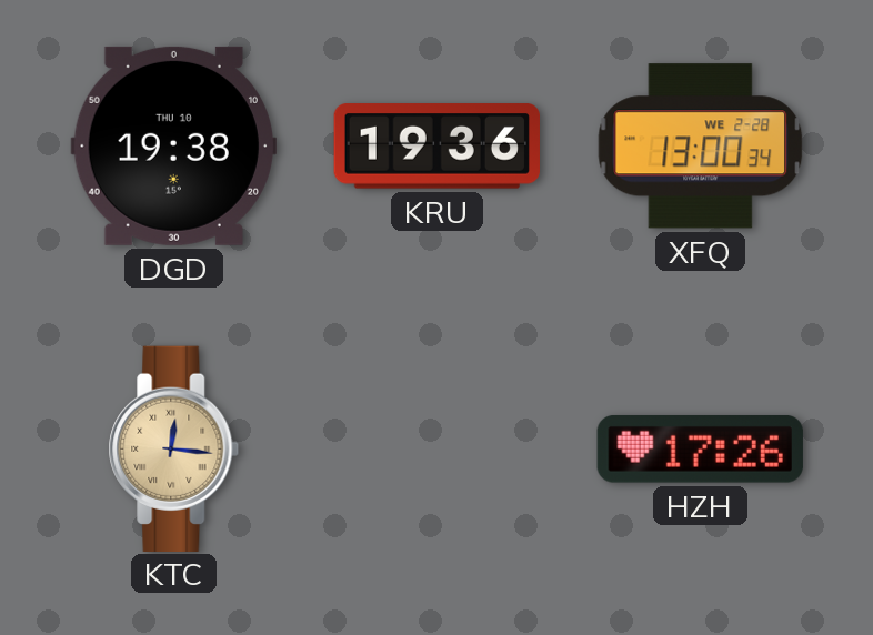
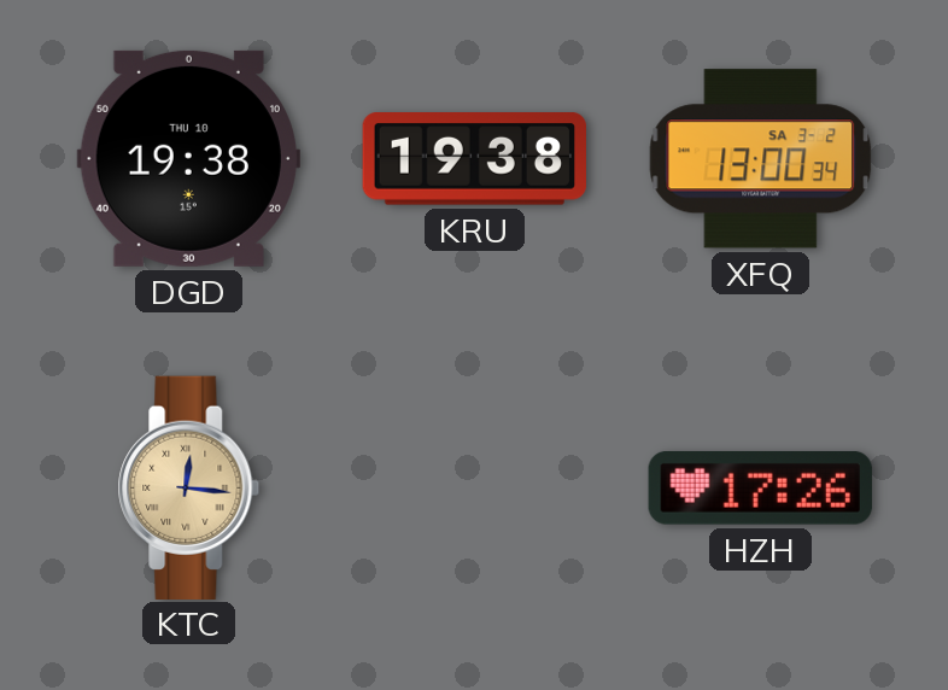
KRU: 19:36 -> 19:38
XFQ date: WE 2-28 -> SA 3-2
